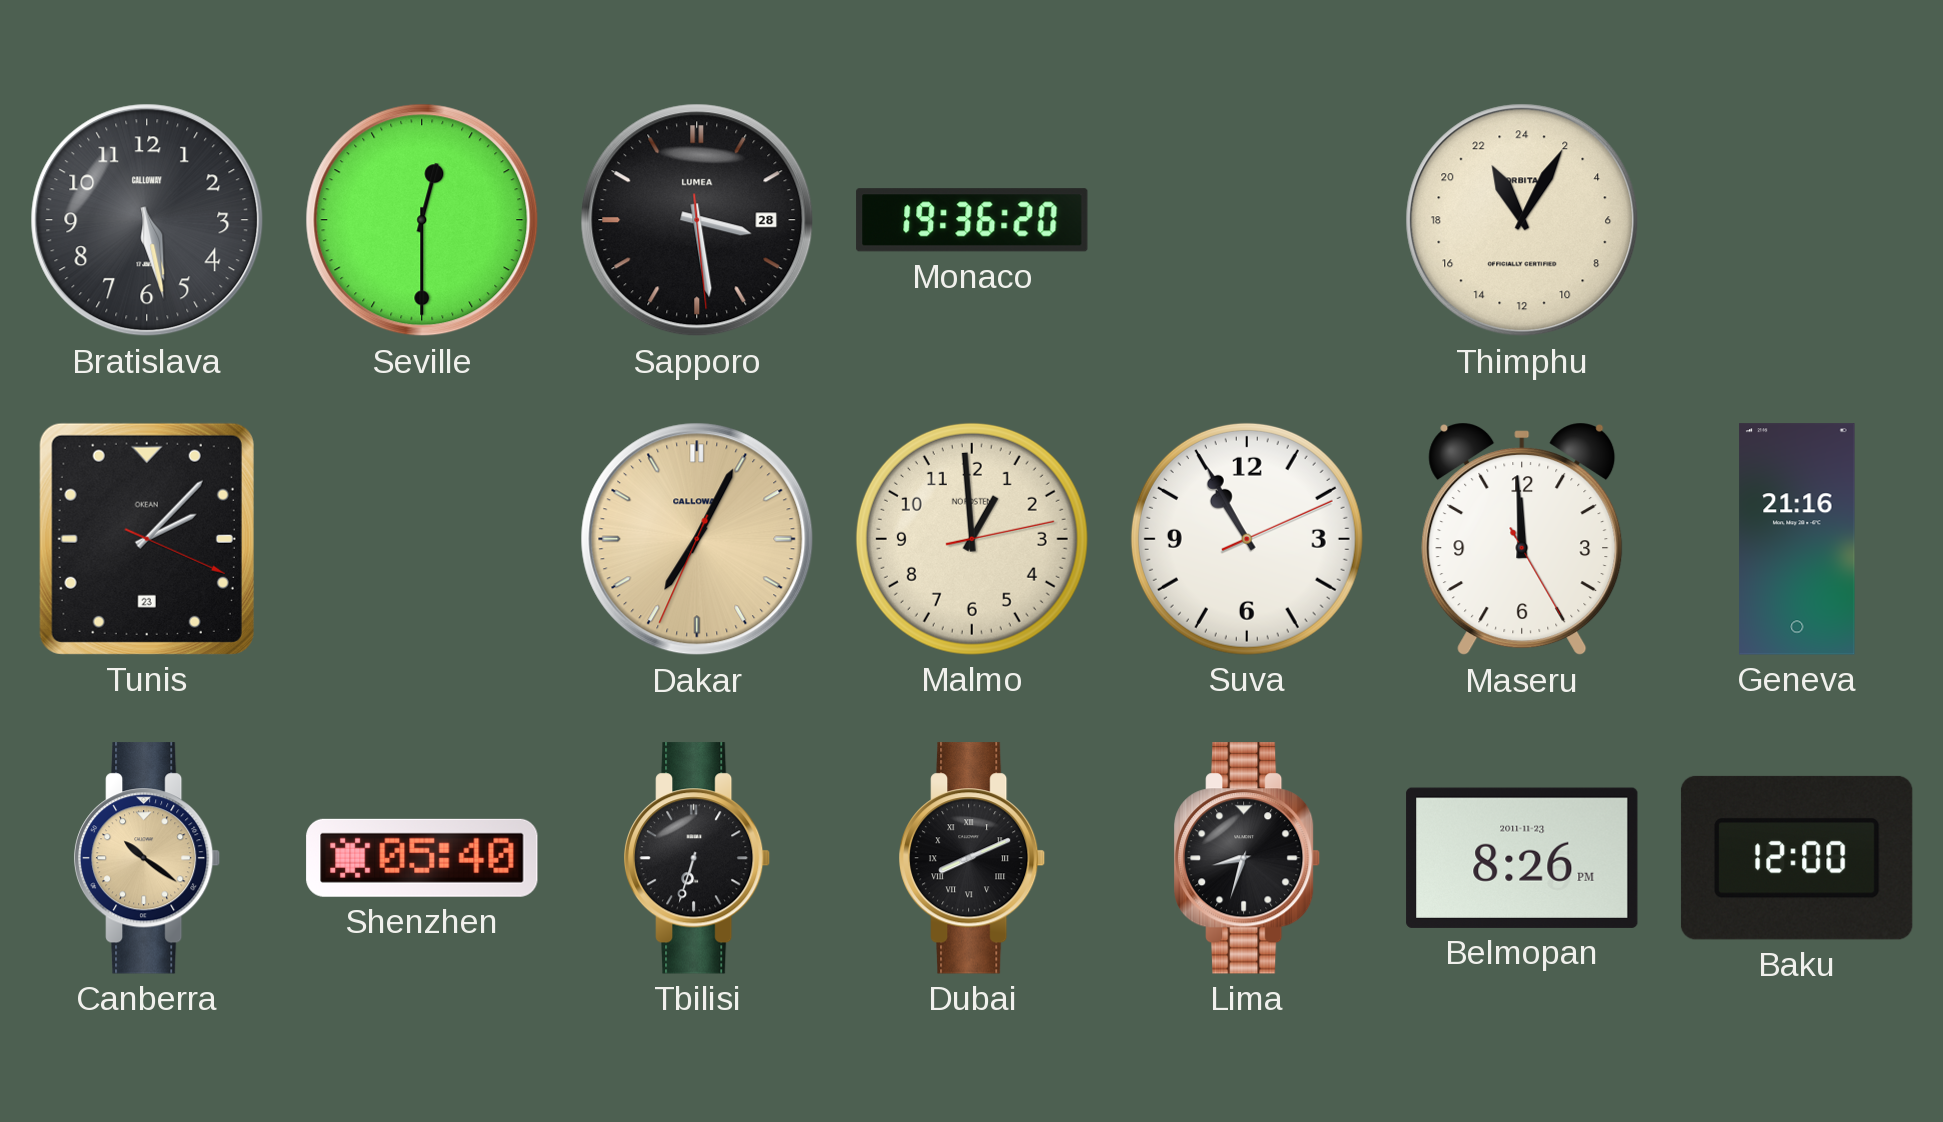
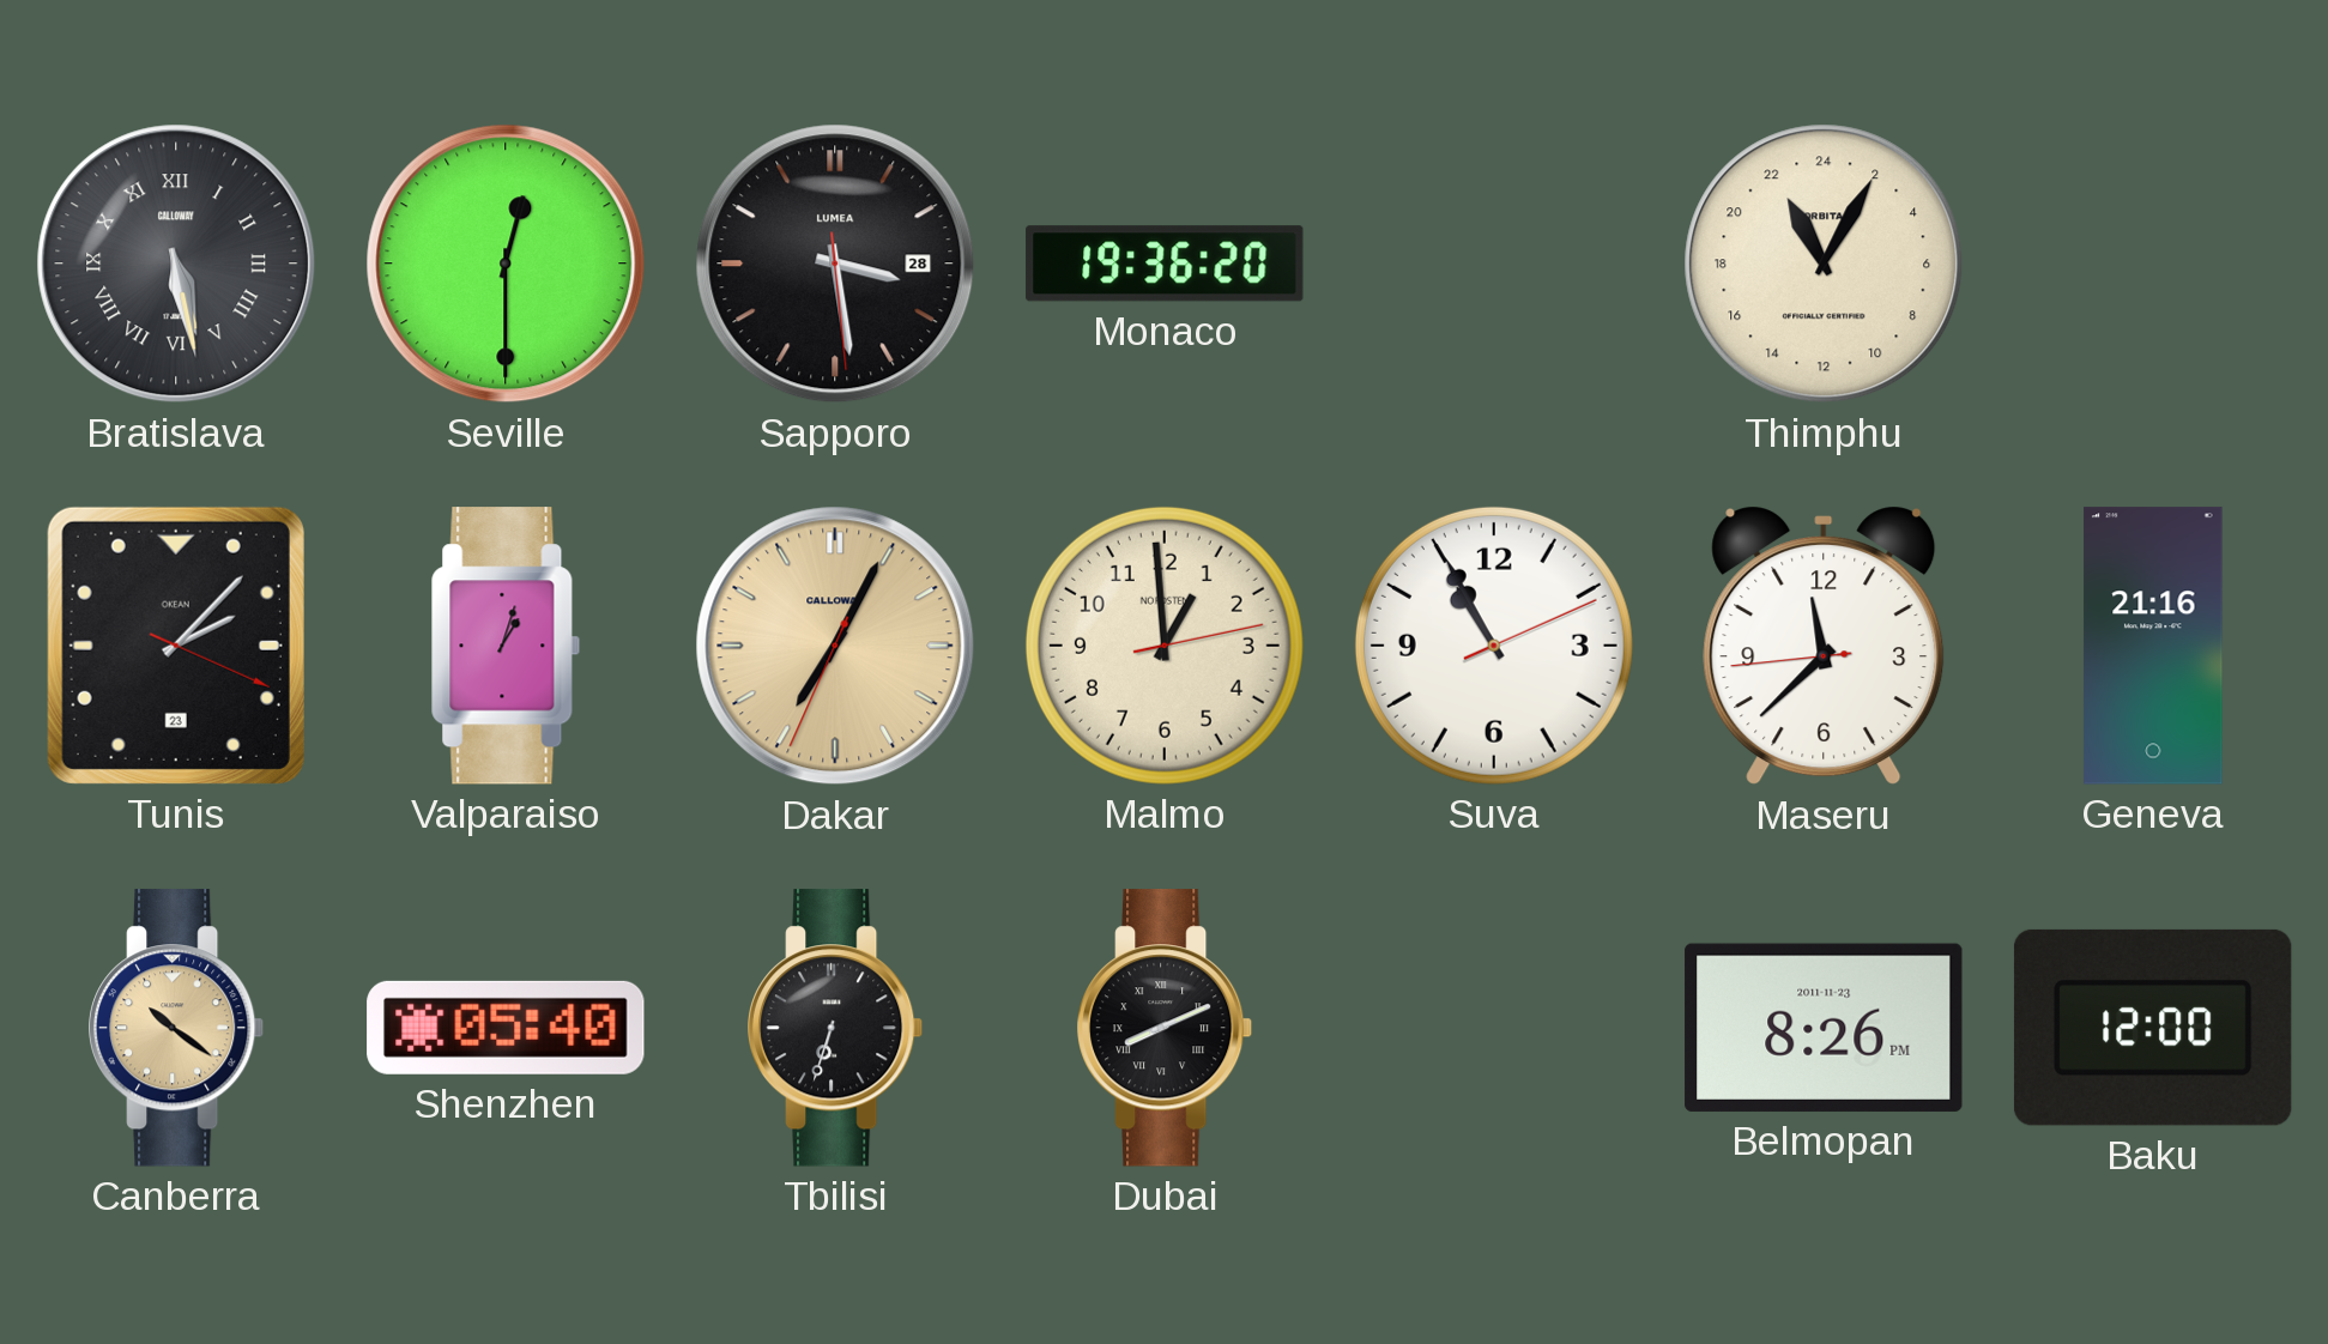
Bratislava numerals: Arabic -> Roman
Valparaiso: none -> 1:03
Maseru: 11:59 -> 11:37
Lima: 8:33 -> none
